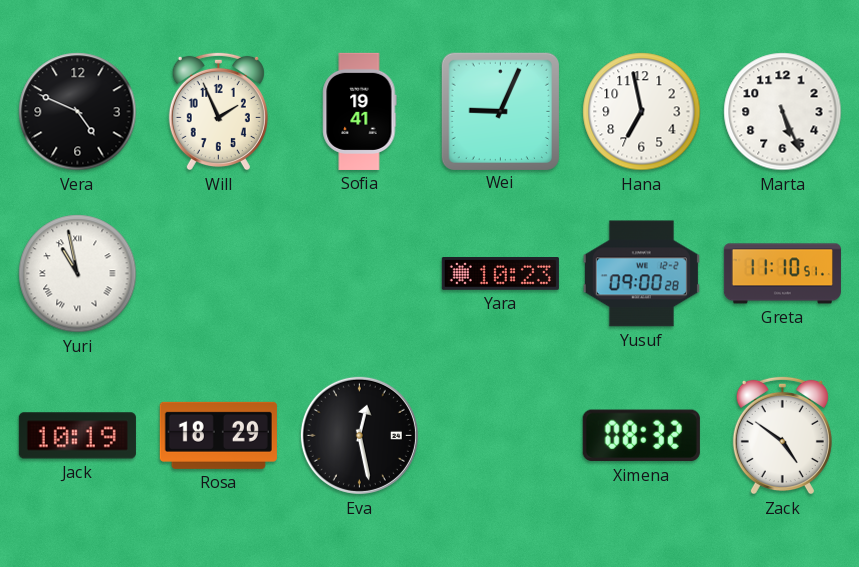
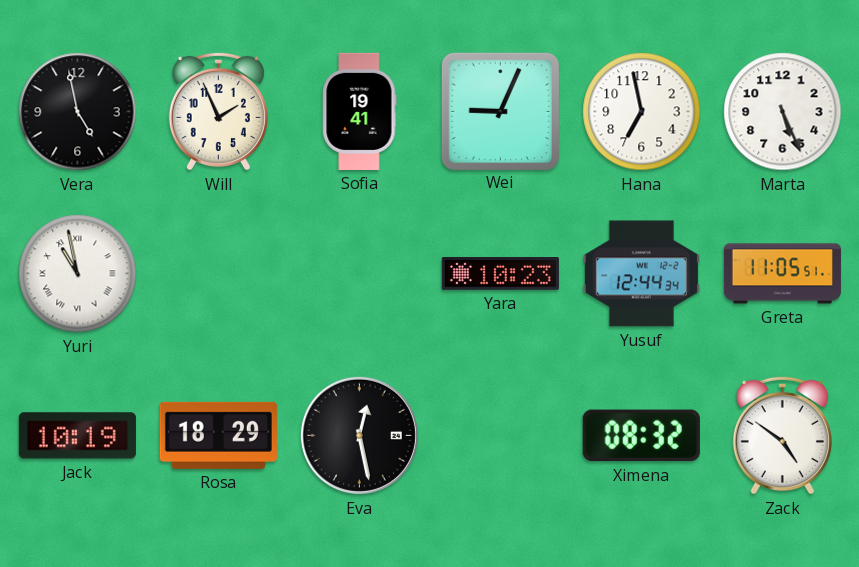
Vera: 4:49 -> 4:58
Yusuf: 09:00 -> 12:44
Greta: 11:10 -> 11:05
